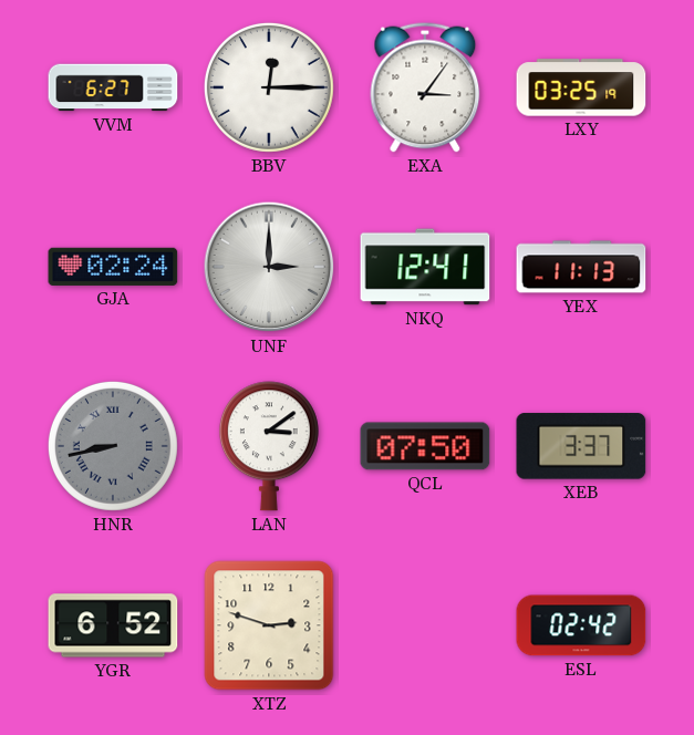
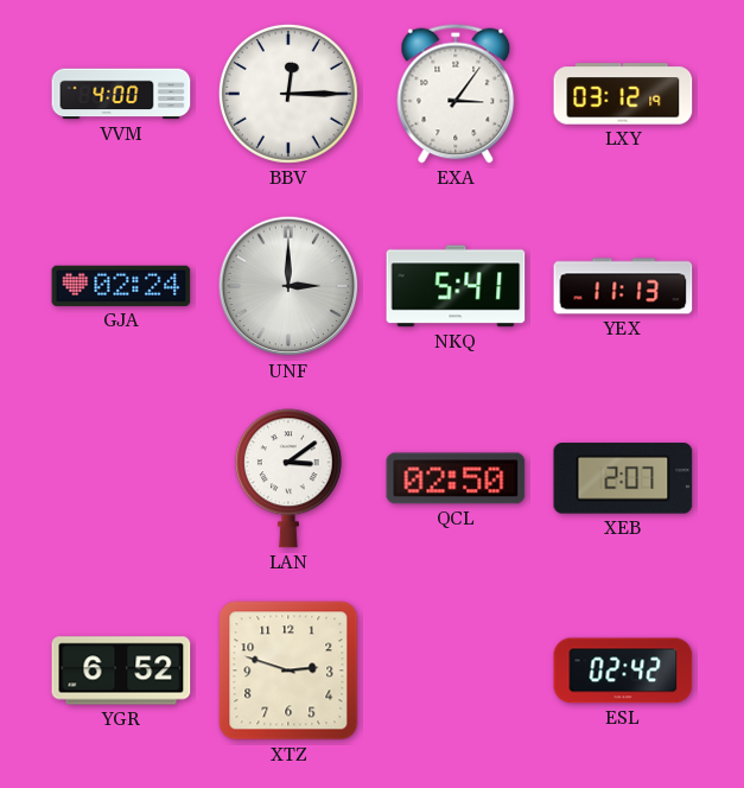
VVM: 6:27 -> 4:00
LXY: 03:25 -> 03:12
NKQ: 12:41 -> 5:41
HNR: 8:43 -> none
QCL: 07:50 -> 02:50
XEB: 3:37 -> 2:07
